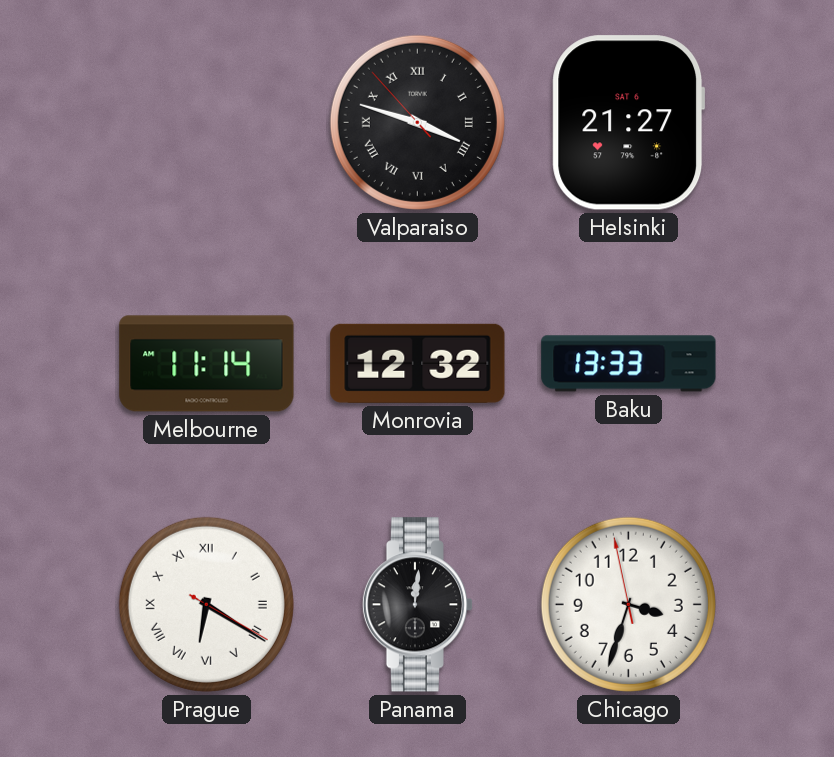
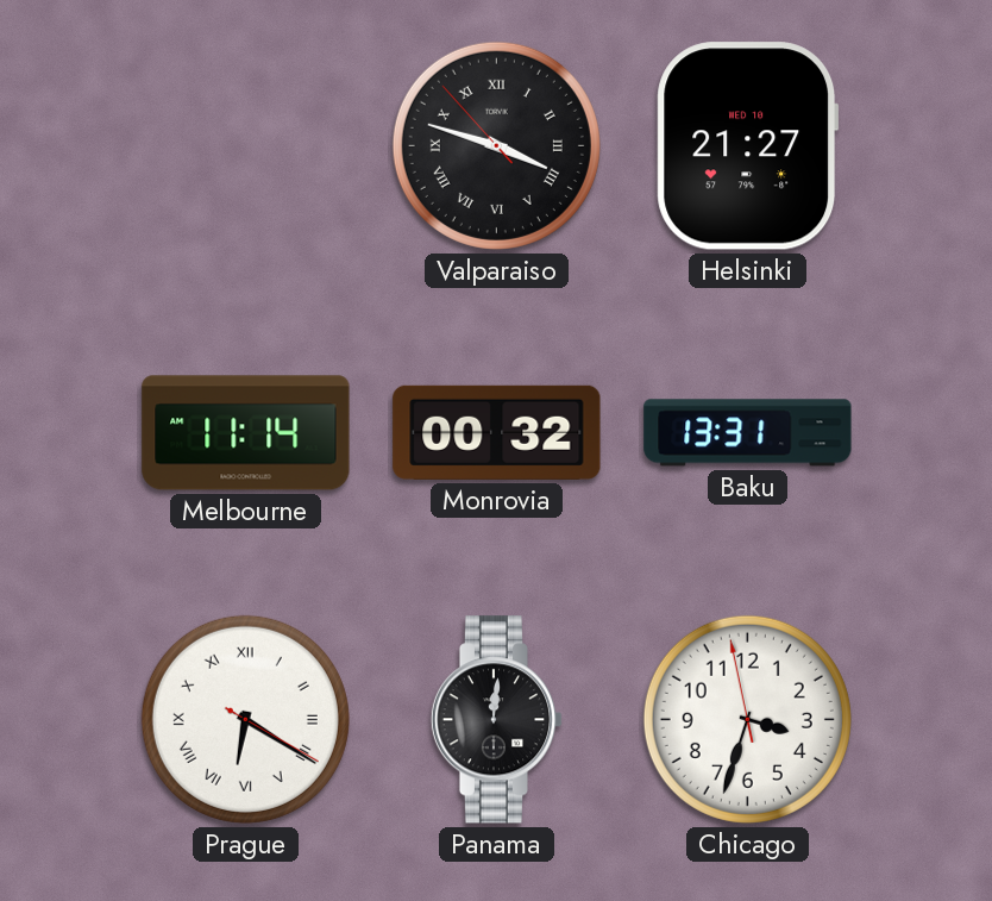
Helsinki date: SAT 6 -> WED 10
Monrovia: 12:32 -> 00:32
Baku: 13:33 -> 13:31
